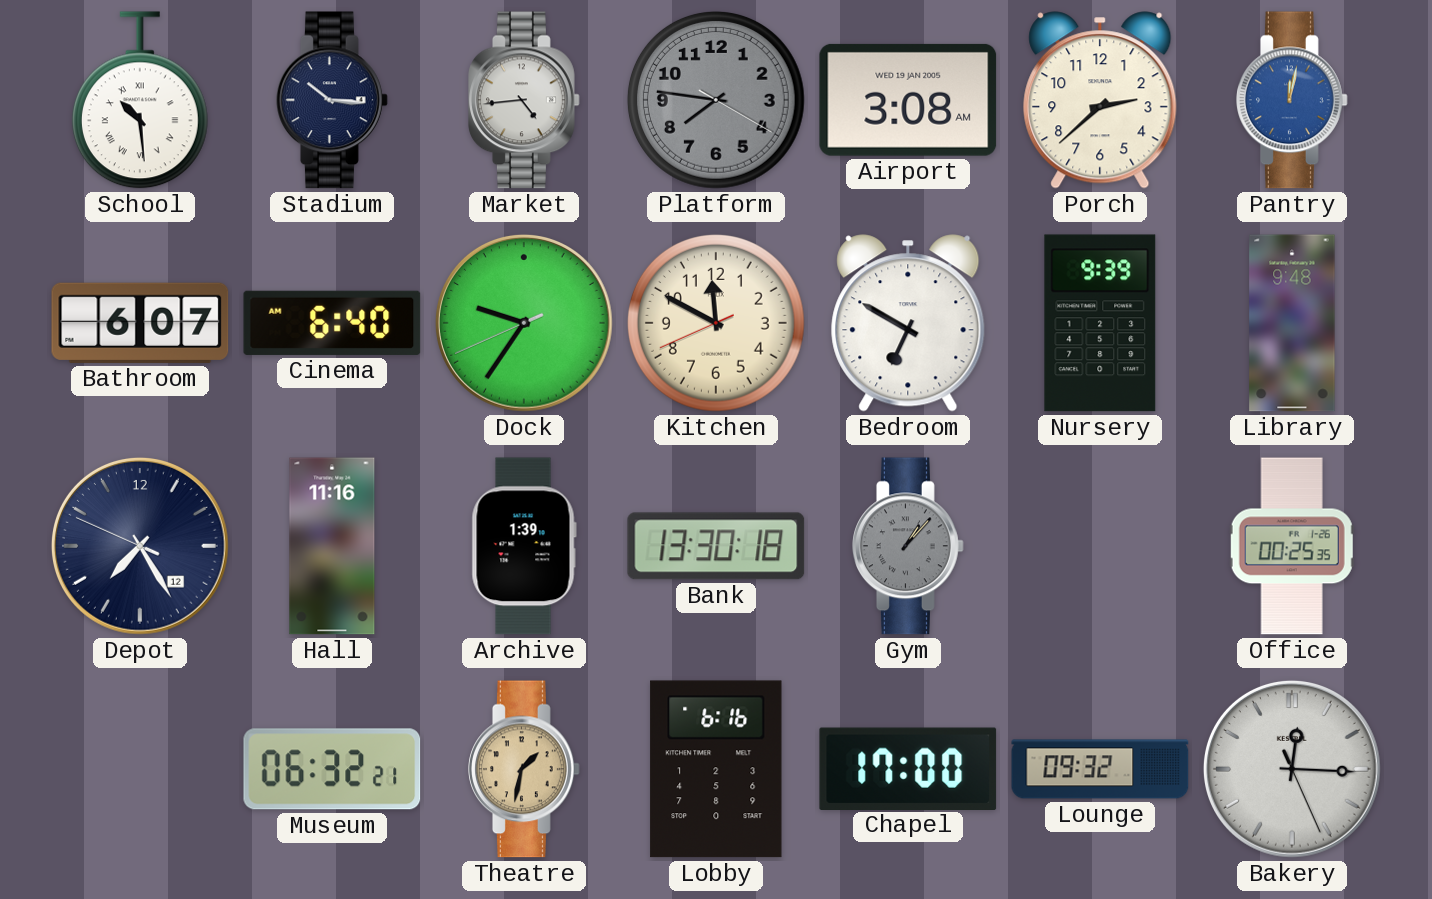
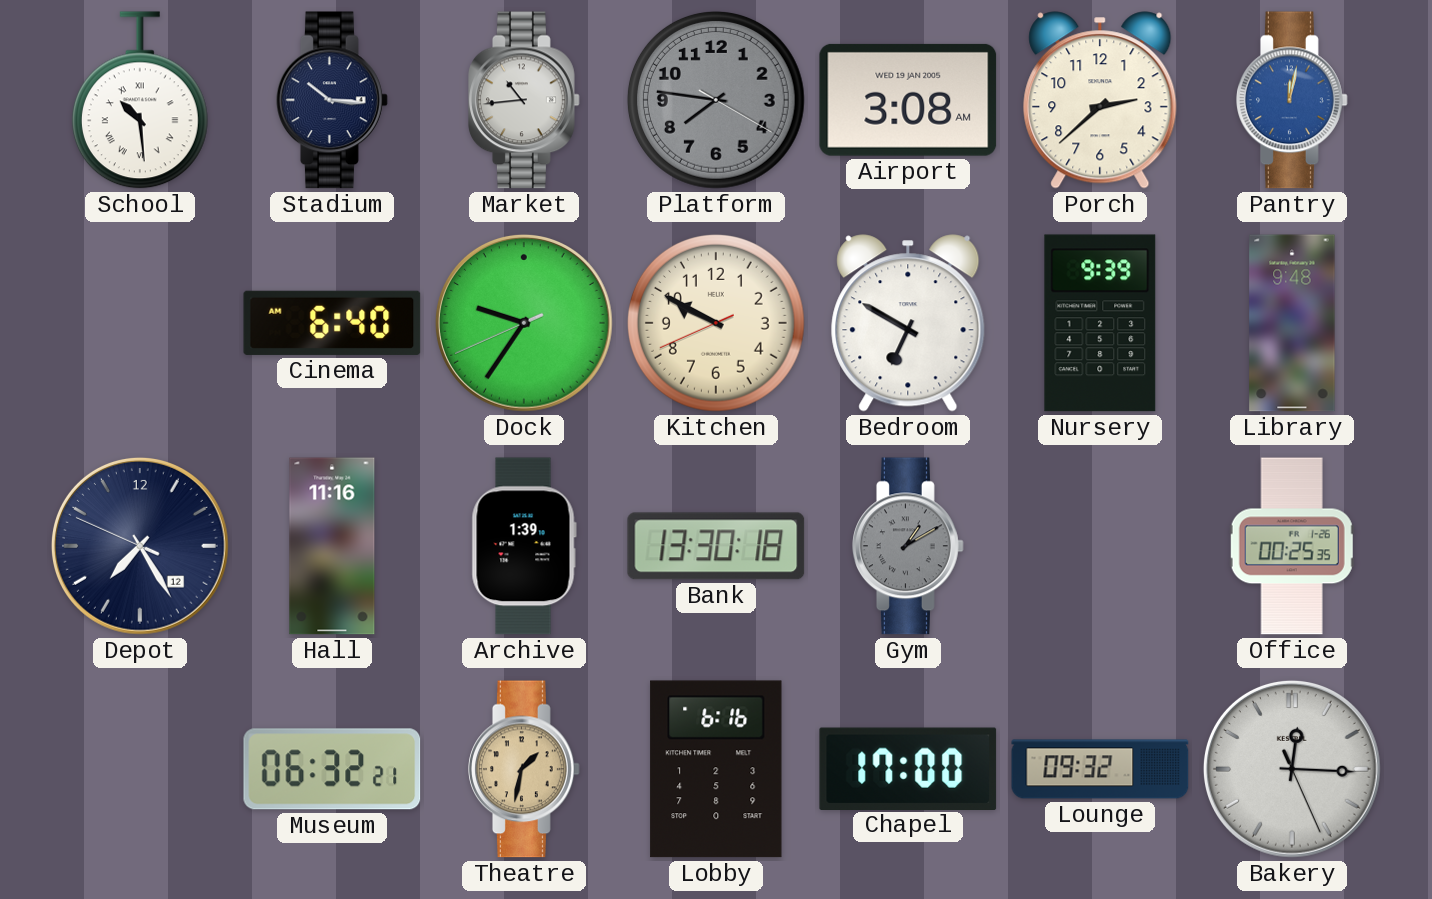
Market: 4:44 -> 10:44
Bathroom: 6:07 -> none
Kitchen: 11:49 -> 9:49
Gym: 1:07 -> 1:10
